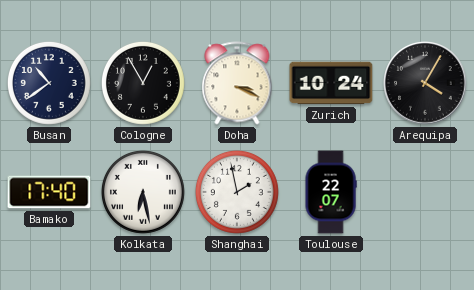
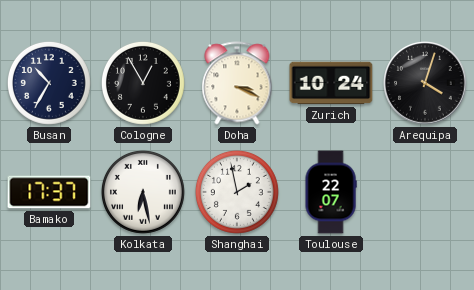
Busan: 10:39 -> 10:35
Arequipa: 4:05 -> 4:03
Bamako: 17:40 -> 17:37
